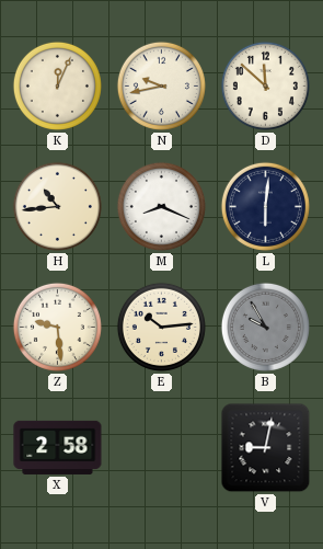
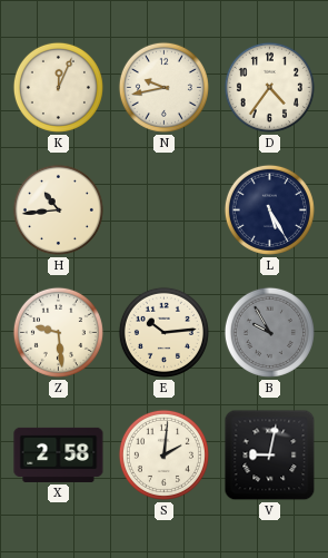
D: 11:52 -> 4:36
M: 8:19 -> none
L: 6:01 -> 5:25
S: none -> 2:01
